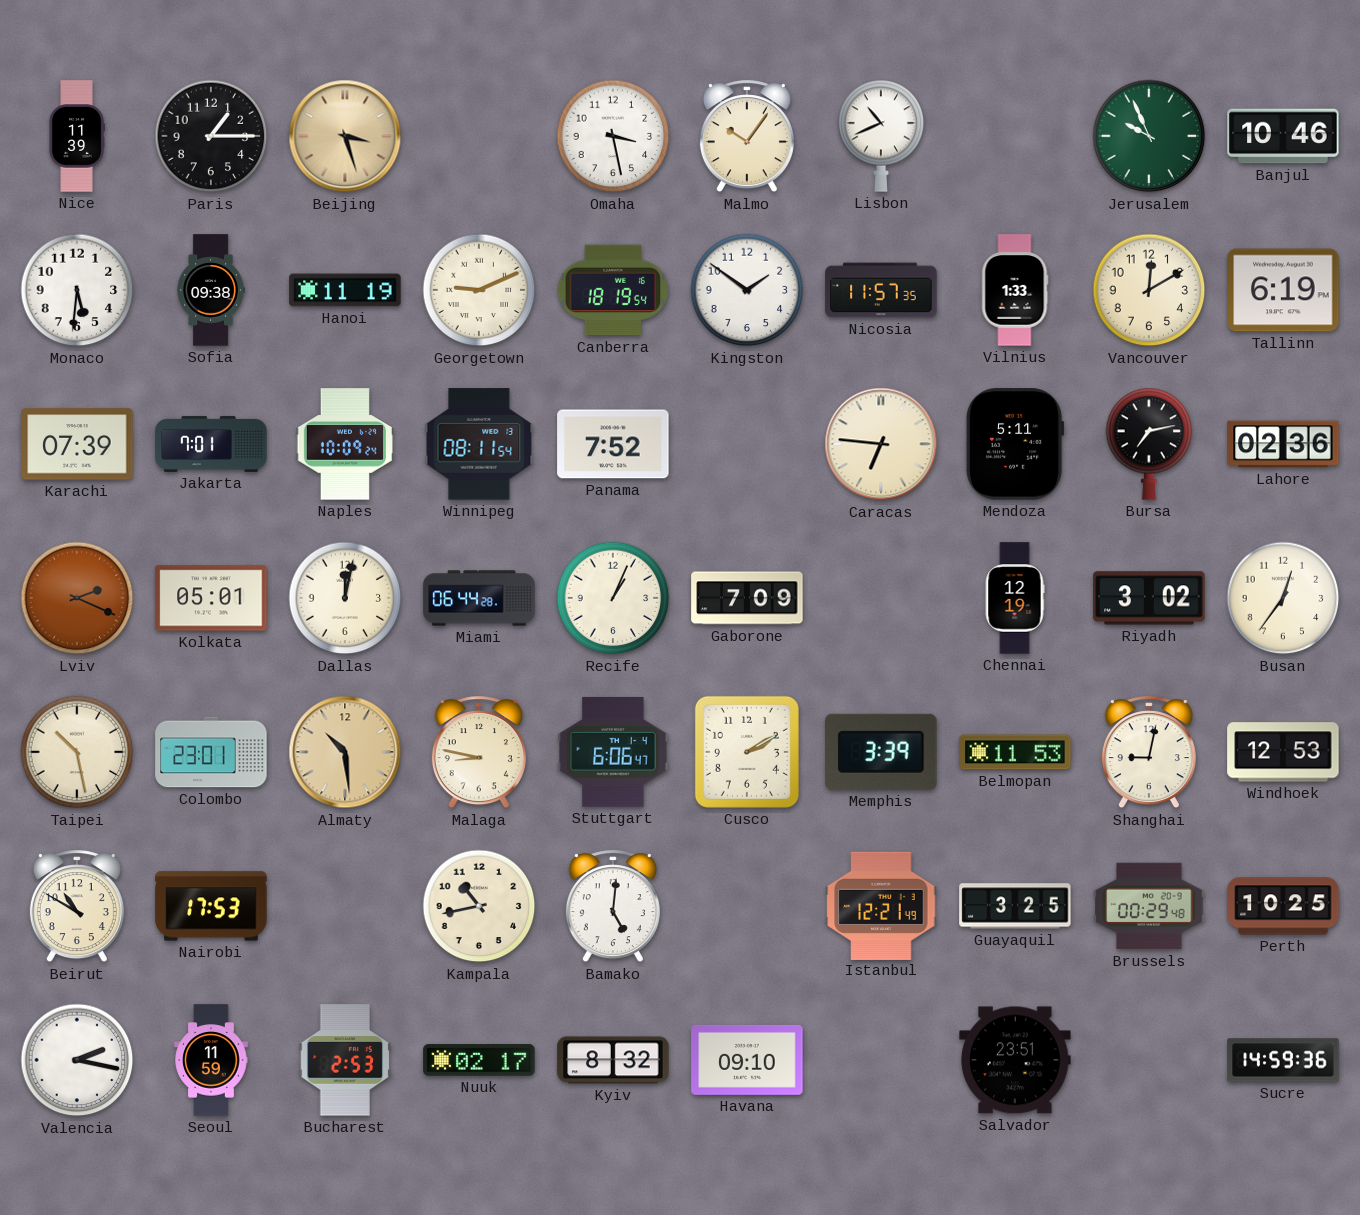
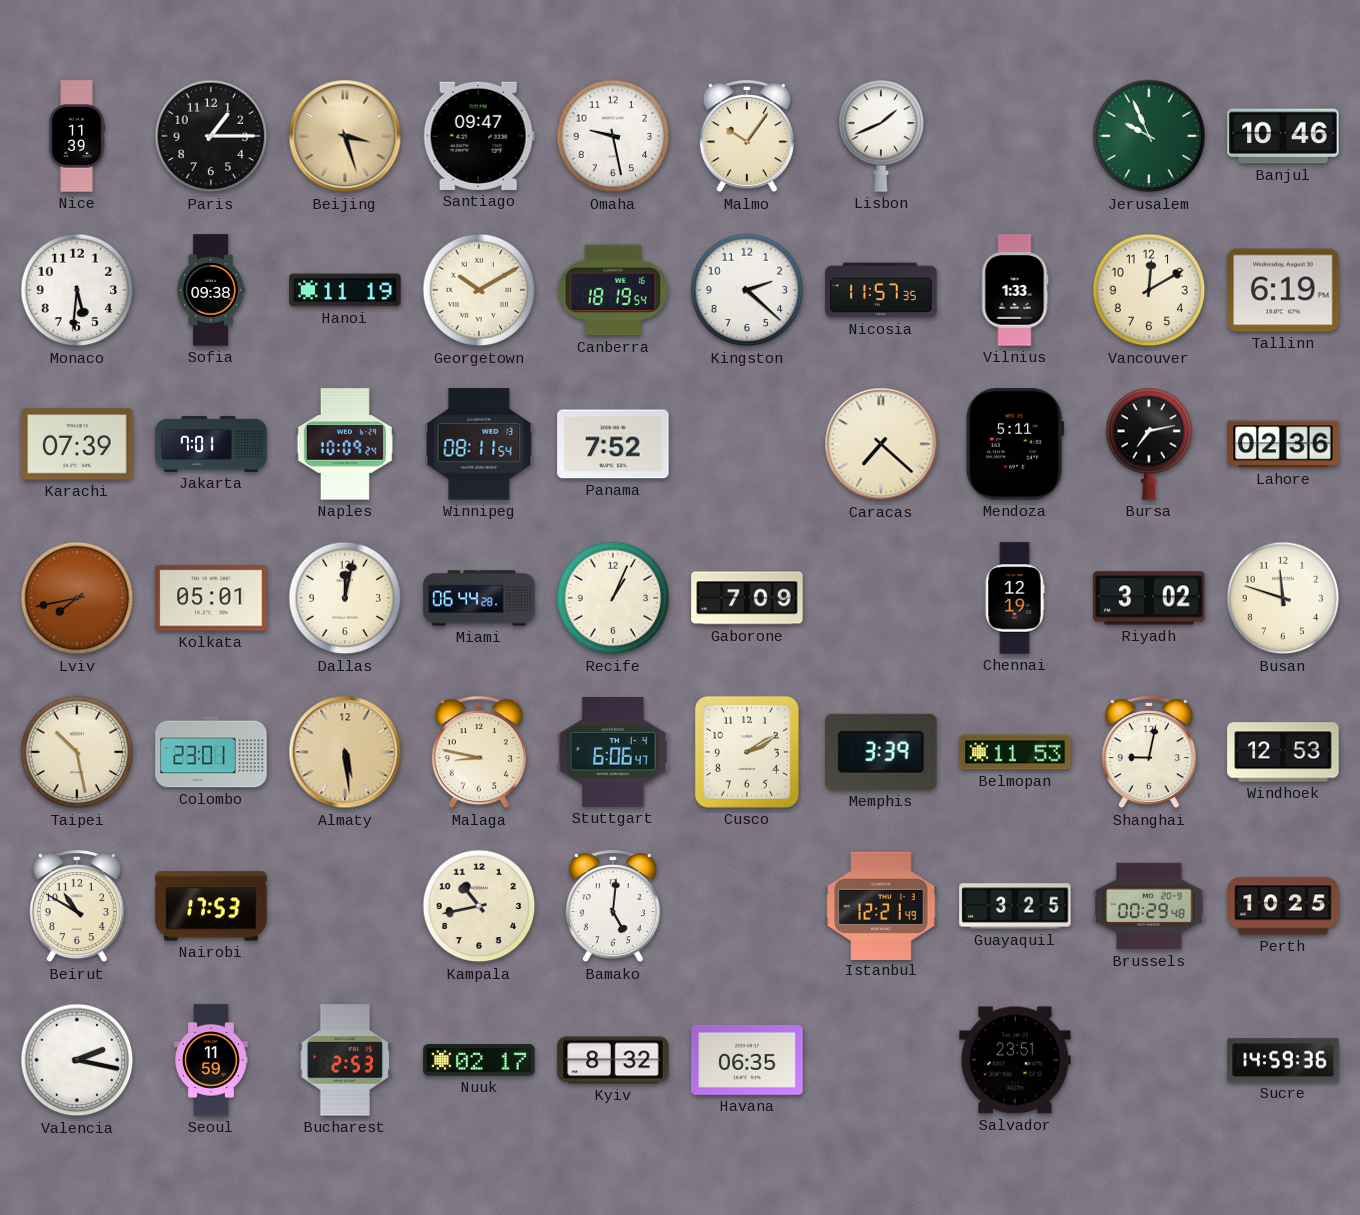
Santiago: none -> 09:47
Omaha: 3:28 -> 9:28
Lisbon: 10:41 -> 1:41
Georgetown: 9:11 -> 10:10
Kingston: 1:51 -> 2:22
Caracas: 6:46 -> 7:22
Lviv: 2:19 -> 7:43
Busan: 12:36 -> 11:48
Almaty: 10:29 -> 5:29
Havana: 09:10 -> 06:35
